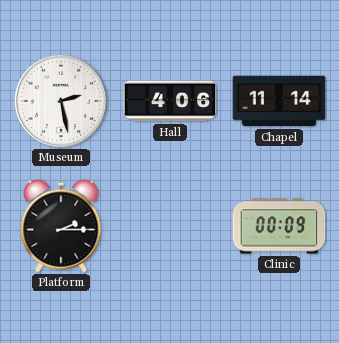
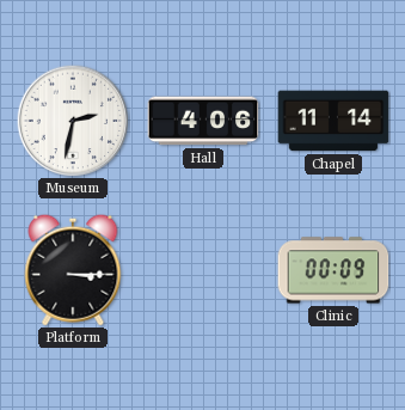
Museum: 2:28 -> 2:32
Platform: 2:15 -> 3:15
